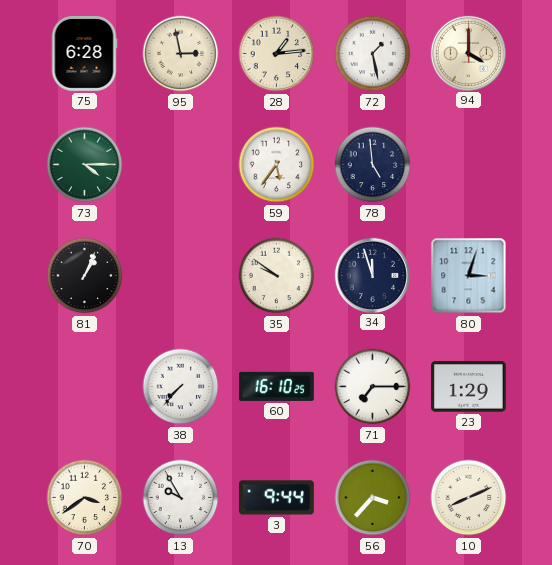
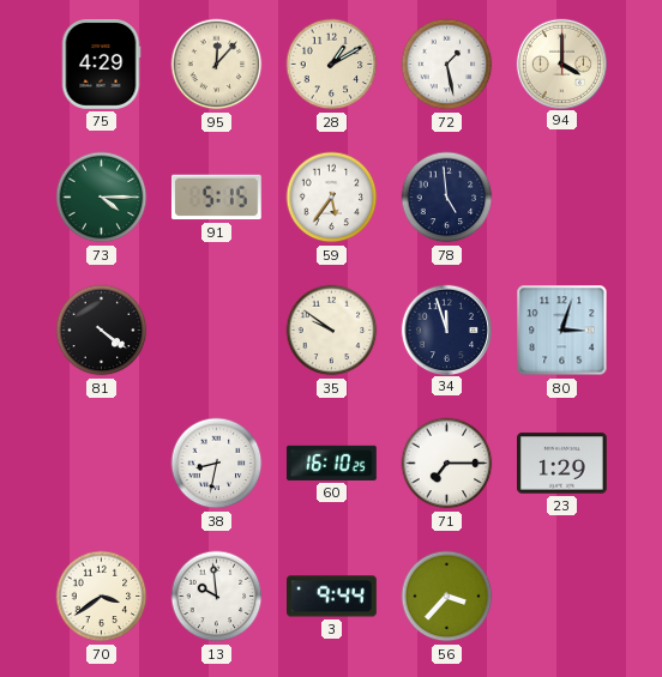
75: 6:28 -> 4:29
95: 2:58 -> 12:07
28: 1:14 -> 1:10
91: none -> 5:15
81: 1:04 -> 4:21
38: 7:37 -> 8:32
13: 9:55 -> 9:59
10: 8:11 -> none
